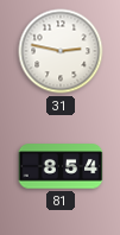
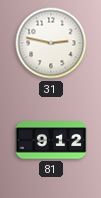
81: 8:54 -> 9:12
